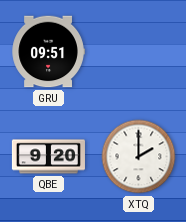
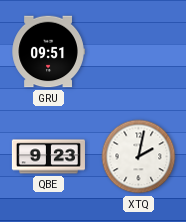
QBE: 9:20 -> 9:23
XTQ: 2:00 -> 2:02
